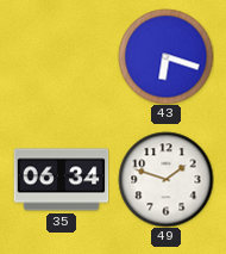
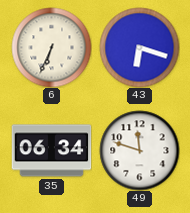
6: none -> 6:34
49: 1:48 -> 11:48
